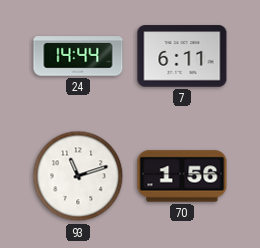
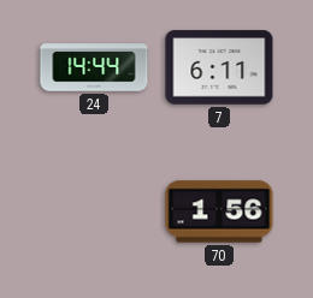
93: 11:12 -> none
